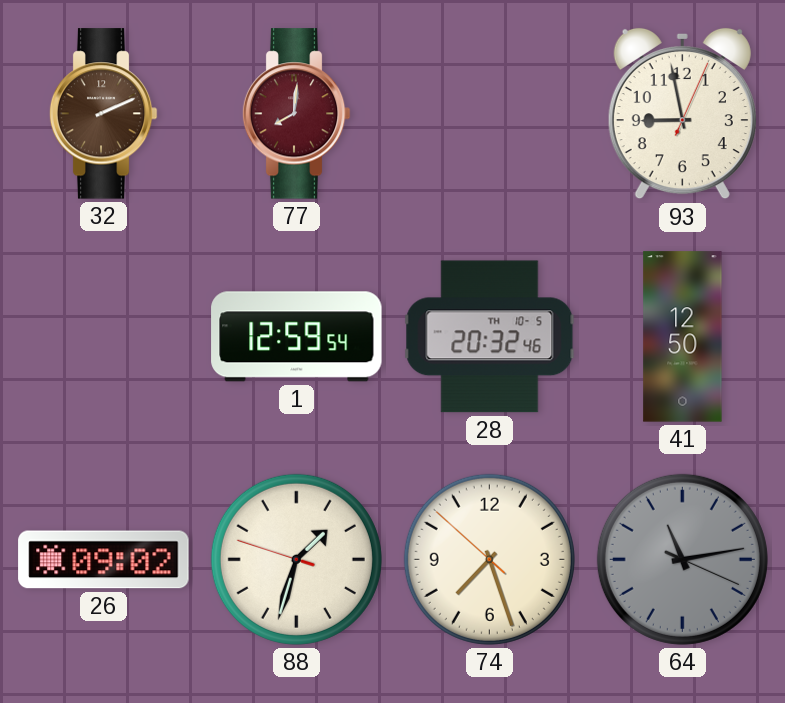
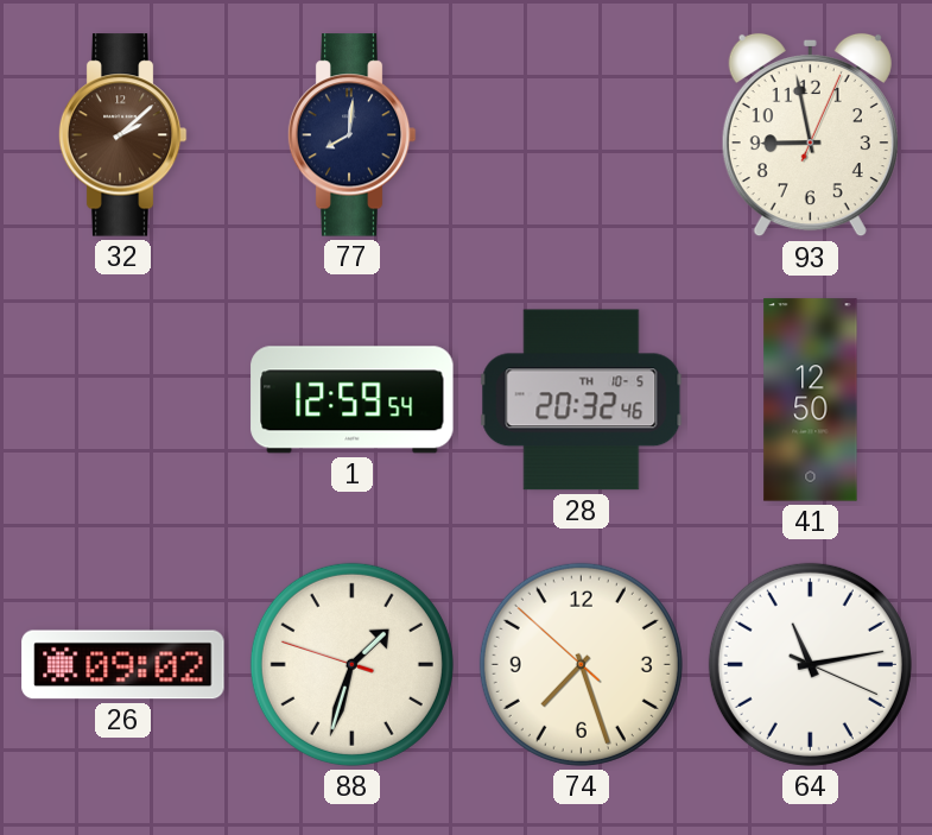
32: 2:11 -> 2:08
77 dial: burgundy -> navy
64 dial: grey -> white
